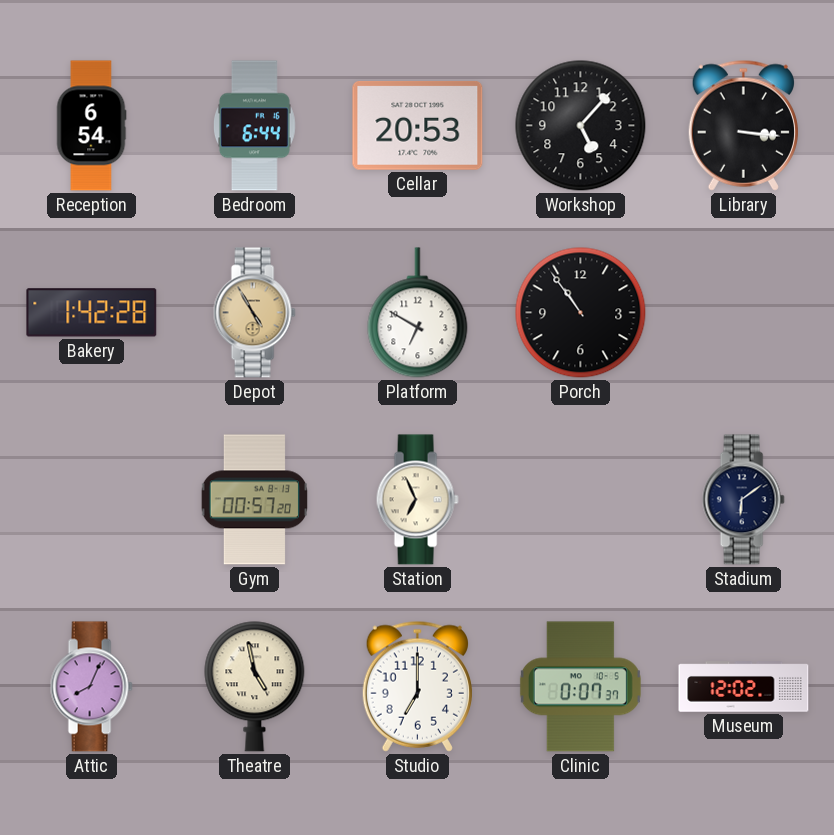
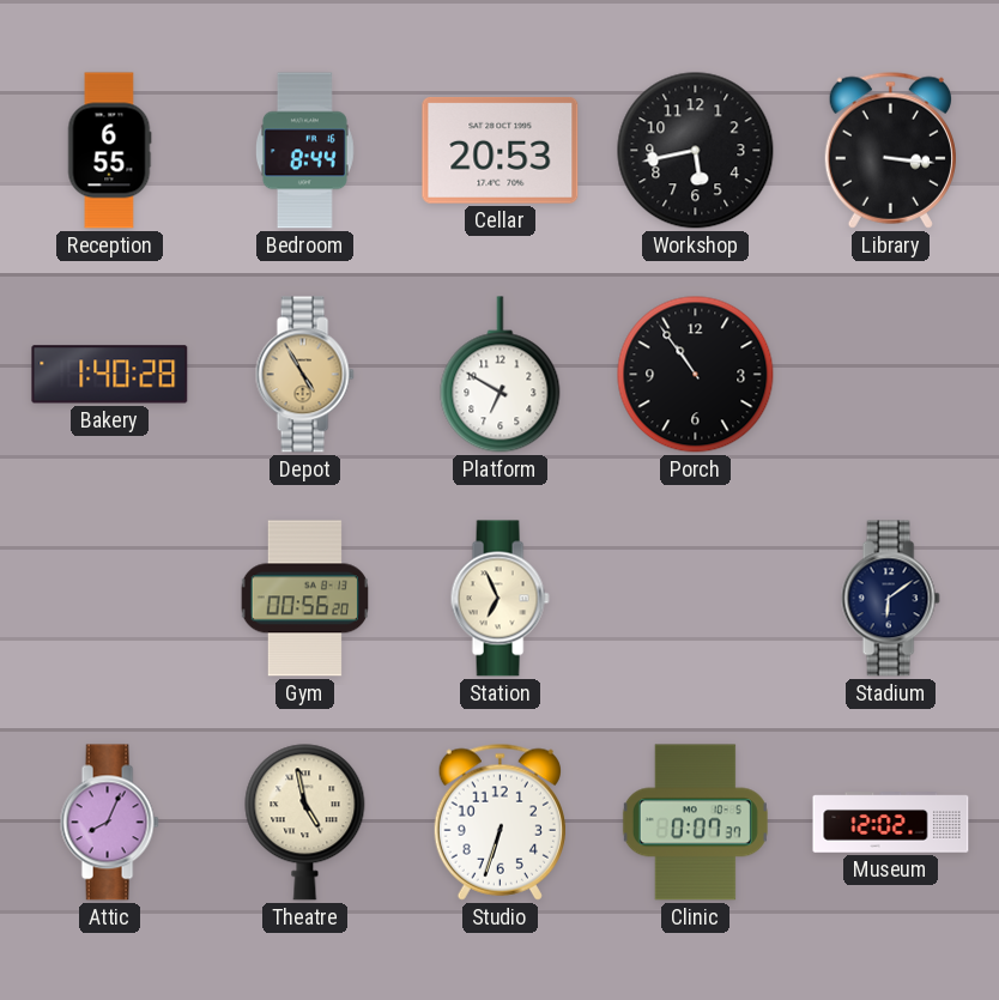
Reception: 6:54 -> 6:55
Bedroom: 6:44 -> 8:44
Workshop: 5:07 -> 5:43
Bakery: 1:42 -> 1:40
Gym: 00:57 -> 00:56
Studio: 7:00 -> 6:33
